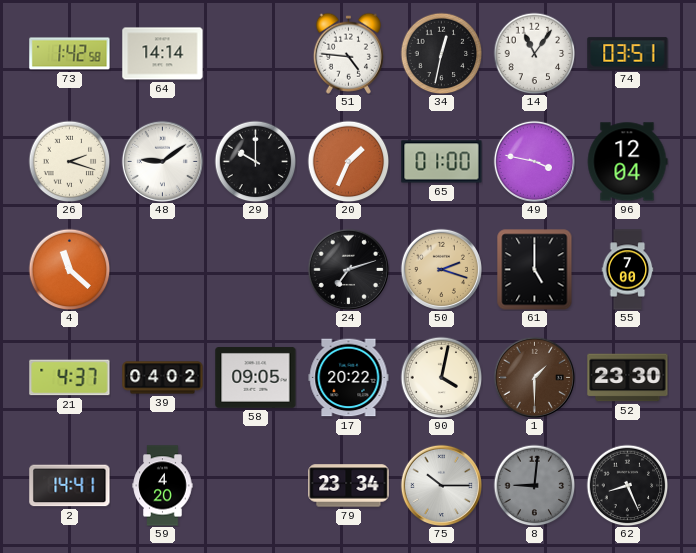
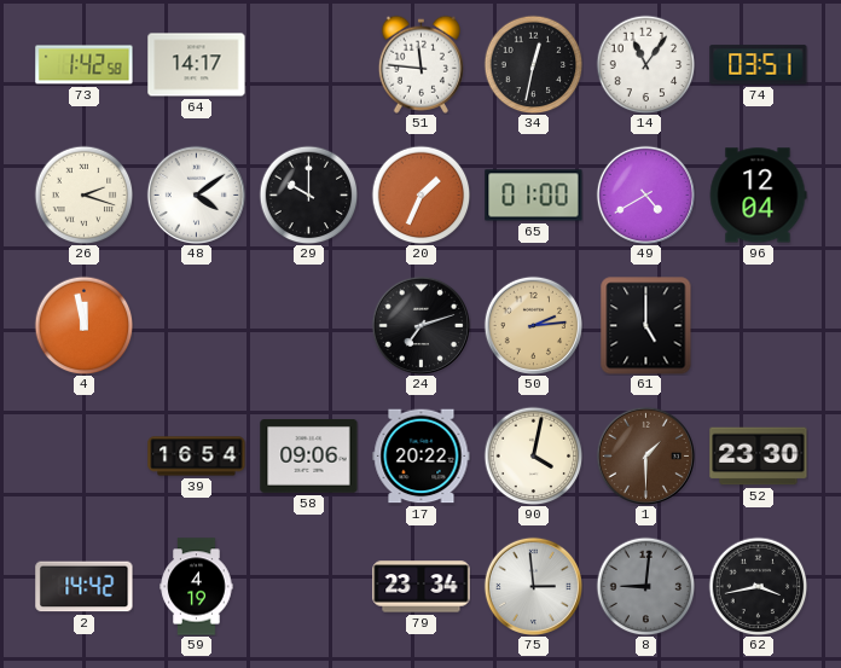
64: 14:14 -> 14:17
51: 4:46 -> 11:46
48: 9:09 -> 4:09
49: 3:47 -> 4:40
4: 11:22 -> 11:58
50: 2:18 -> 2:14
55: 7:00 -> none
21: 4:37 -> none
39: 04:02 -> 16:54
58: 09:05 -> 09:06
2: 14:41 -> 14:42
59: 4:20 -> 4:19
75: 10:15 -> 2:59
62: 8:26 -> 3:43
